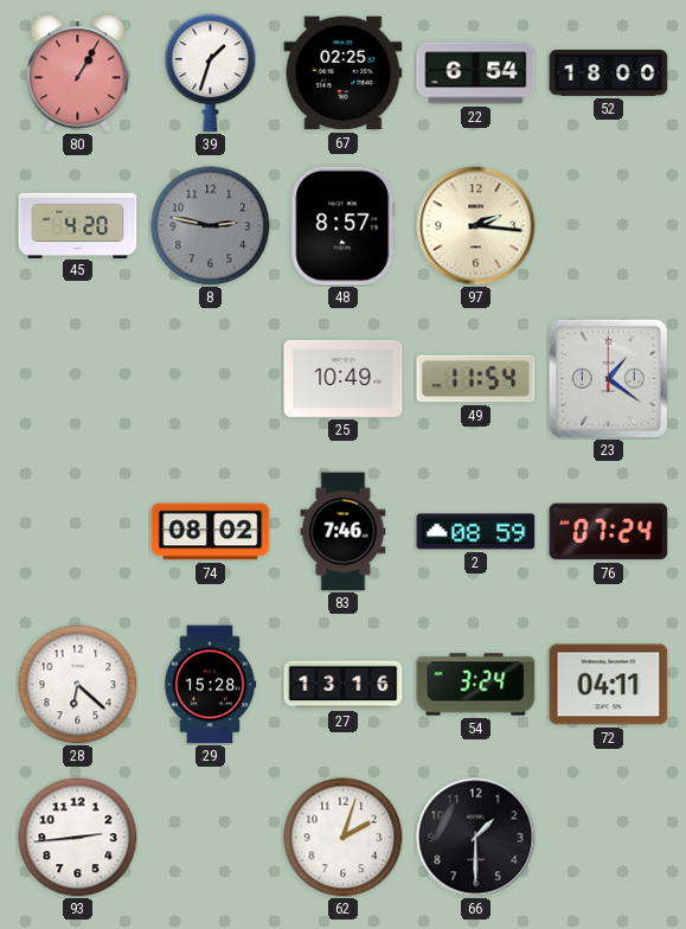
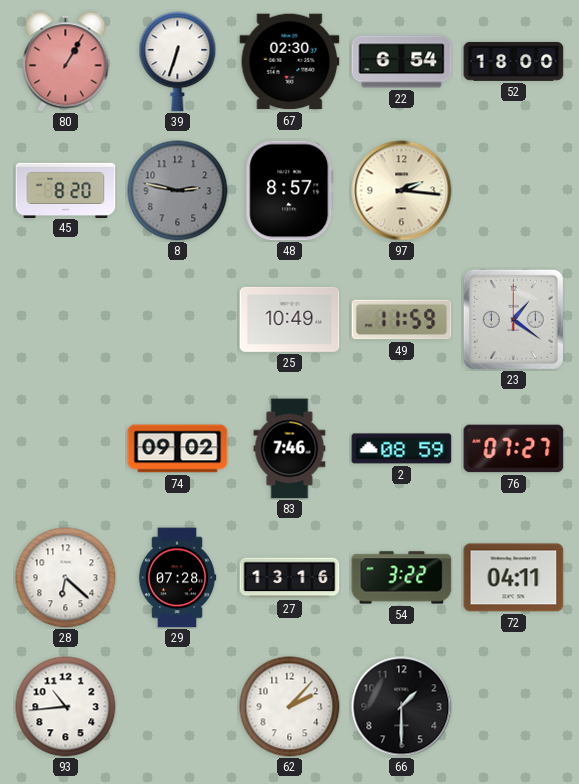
39: 1:33 -> 6:33
67: 02:25 -> 02:30
45: 4:20 -> 8:20
49: 11:54 -> 11:59
74: 08:02 -> 09:02
76: 07:24 -> 07:27
29: 15:28 -> 07:28
54: 3:24 -> 3:22
93: 2:44 -> 10:44
62: 2:03 -> 2:07
